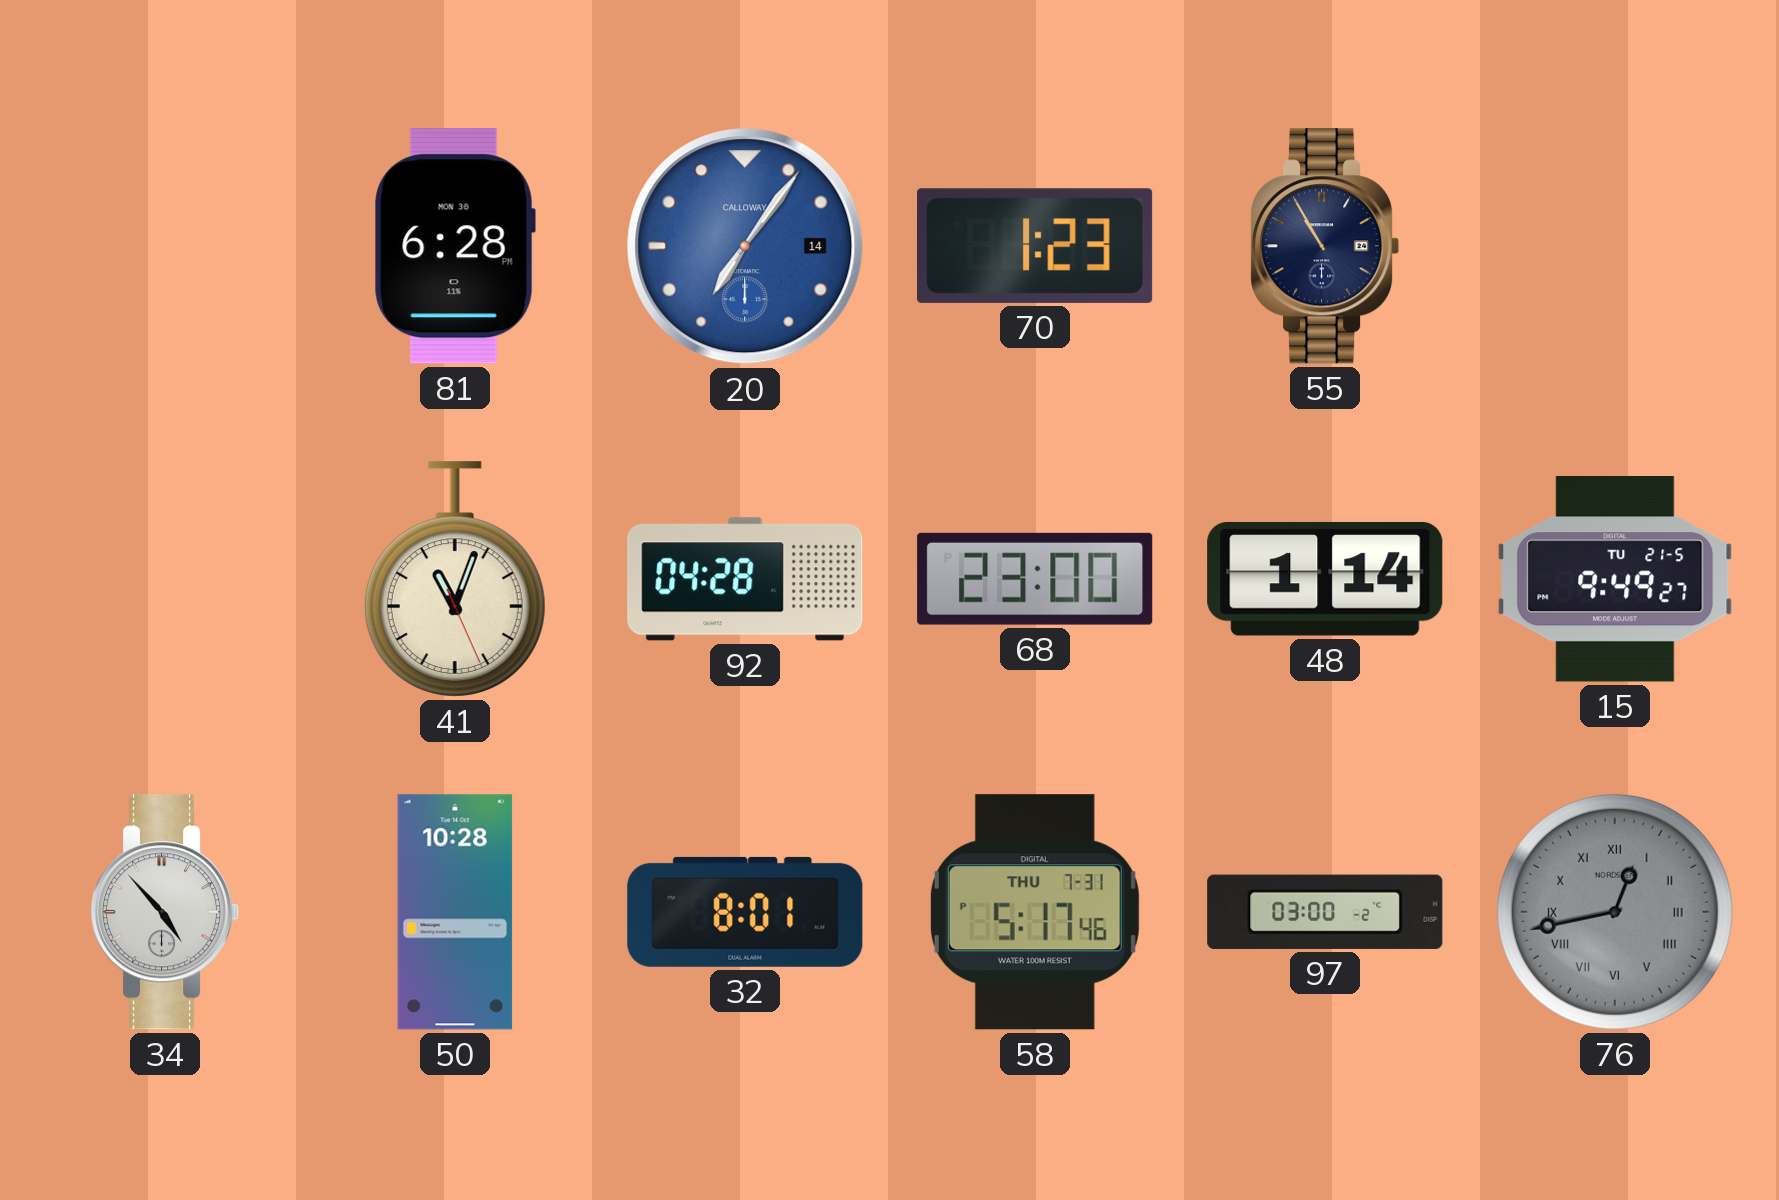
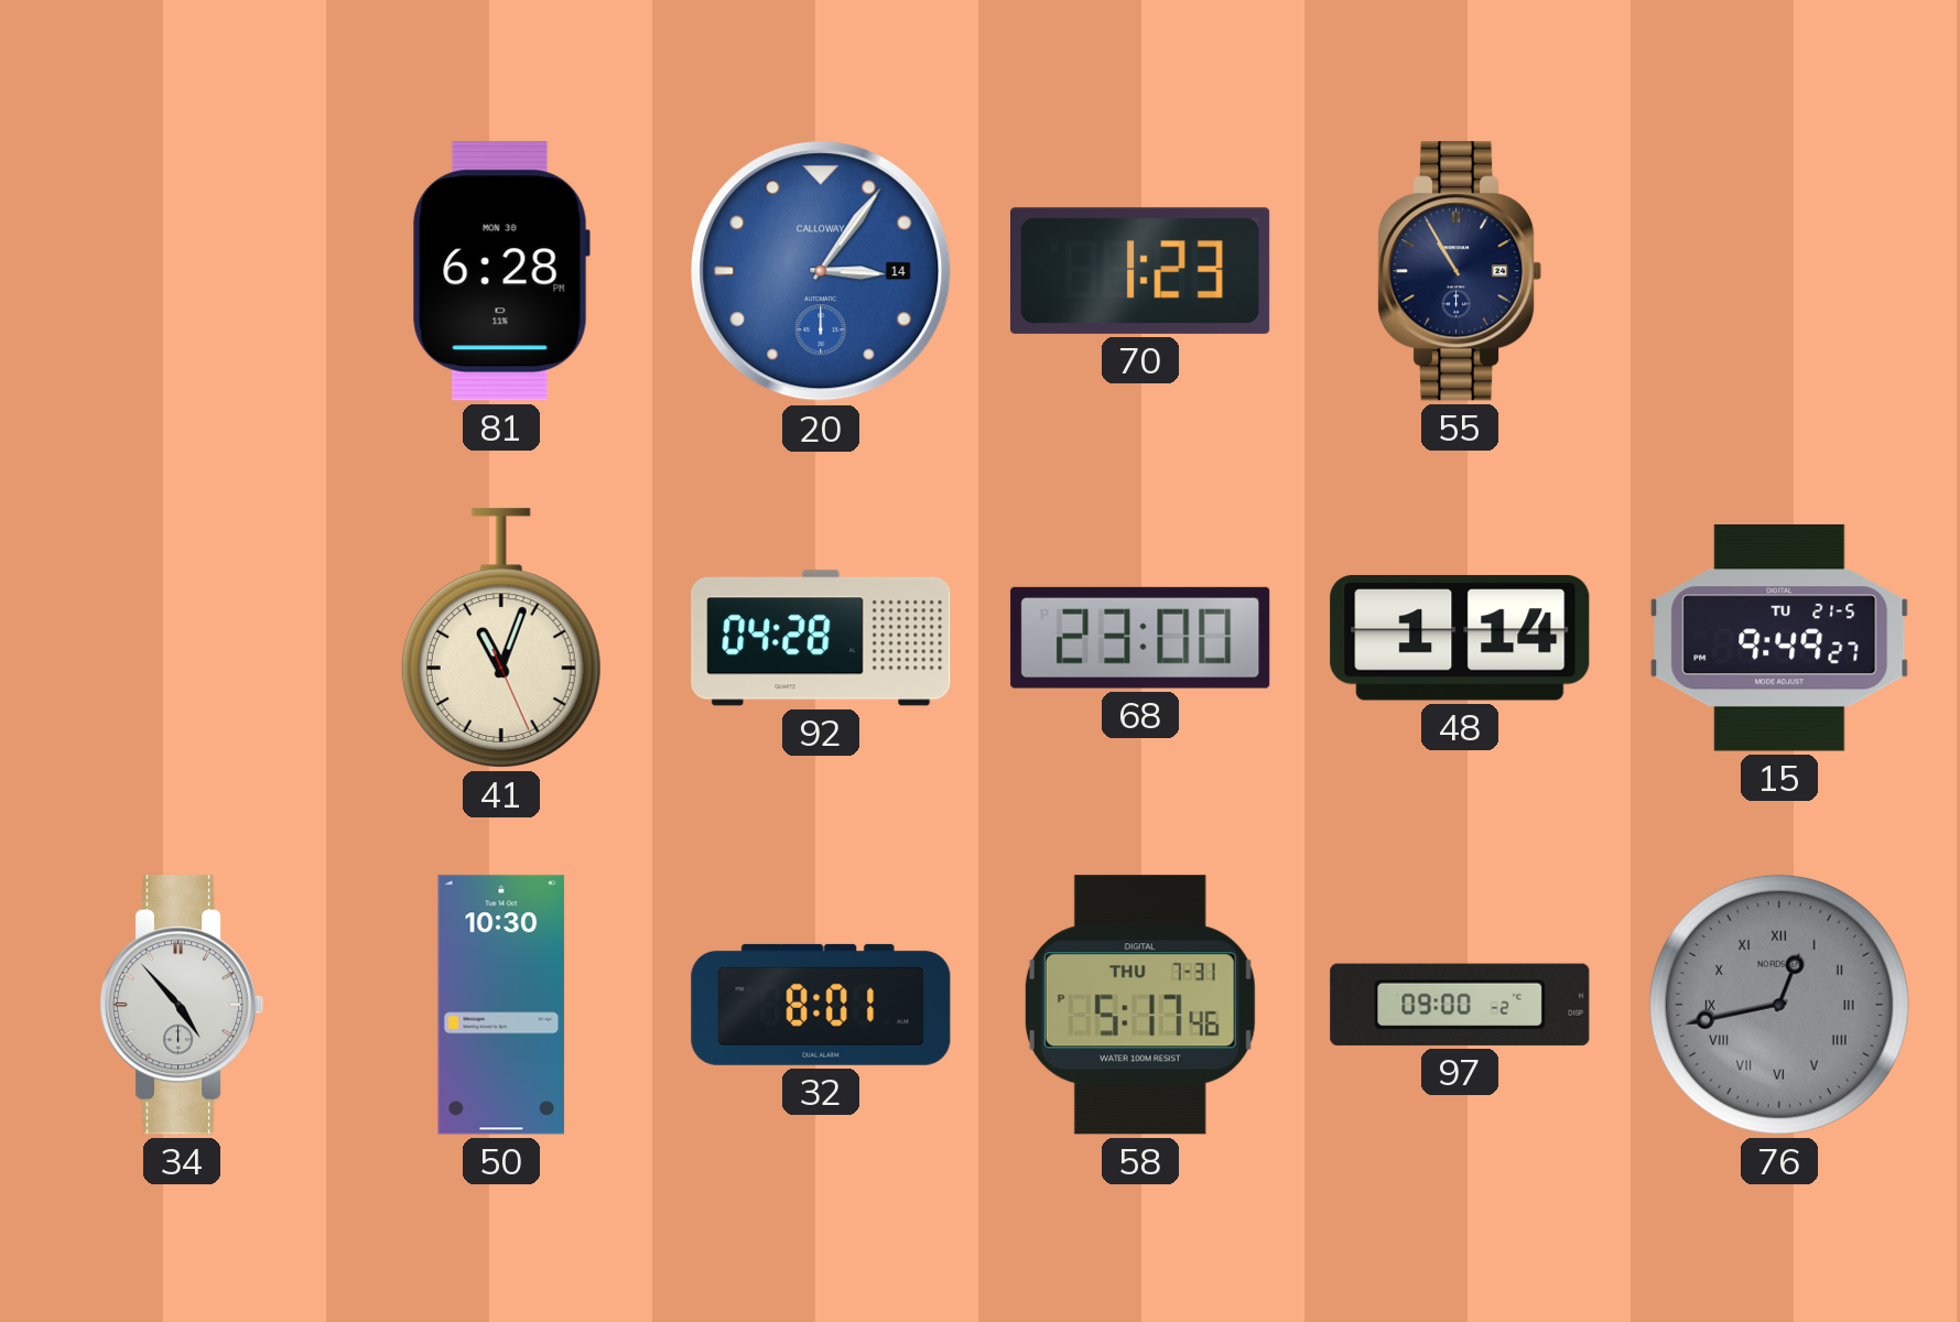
20: 7:06 -> 3:06
50: 10:28 -> 10:30
97: 03:00 -> 09:00
